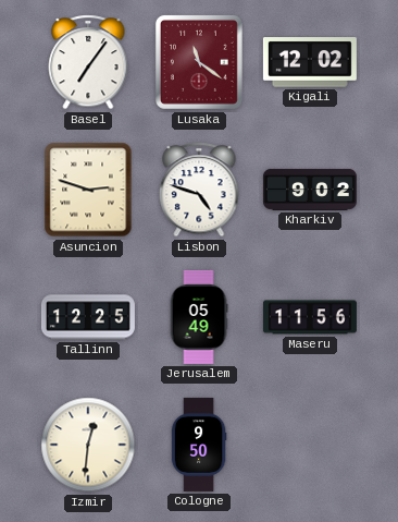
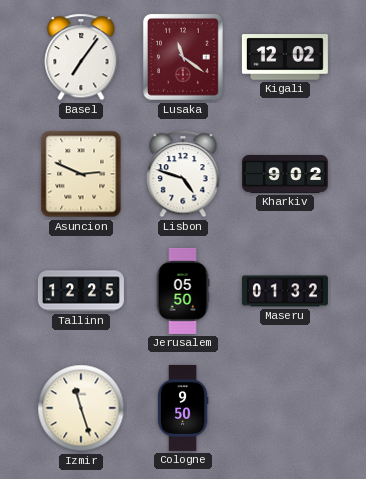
Asuncion: 2:48 -> 2:49
Jerusalem: 05:49 -> 05:50
Maseru: 11:56 -> 01:32
Izmir: 12:31 -> 11:27
